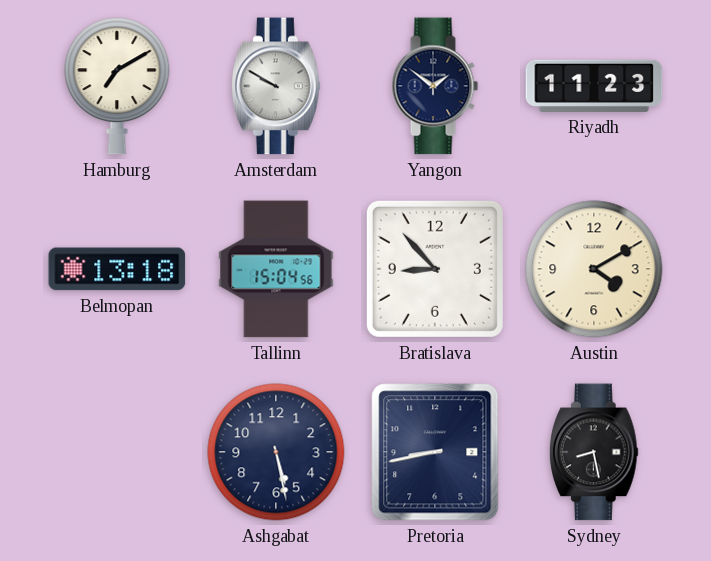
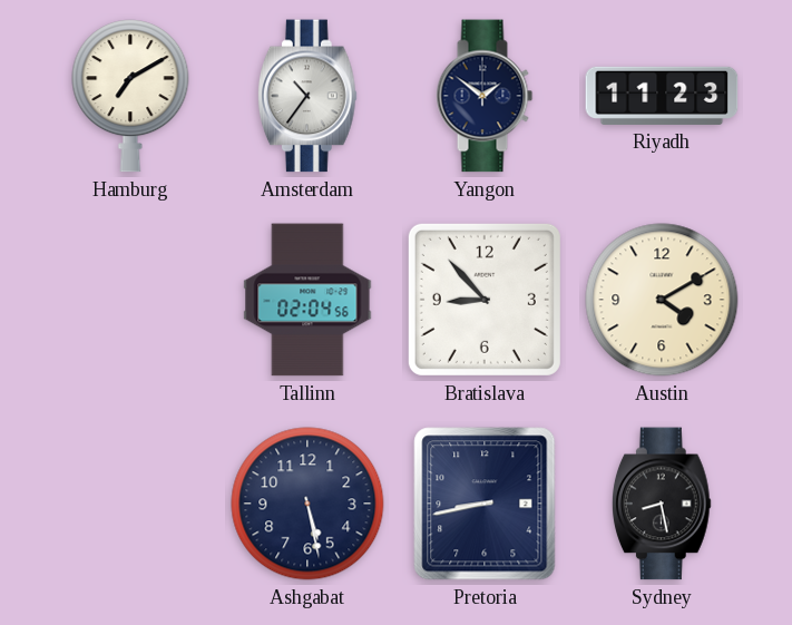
Amsterdam: 9:50 -> 10:36
Belmopan: 13:18 -> none
Tallinn: 15:04 -> 02:04
